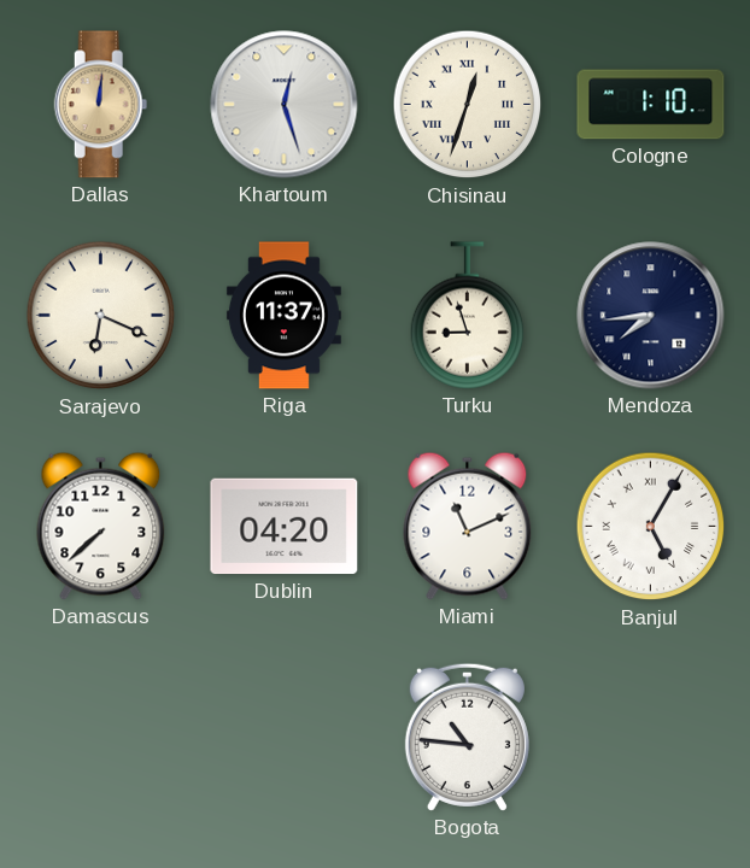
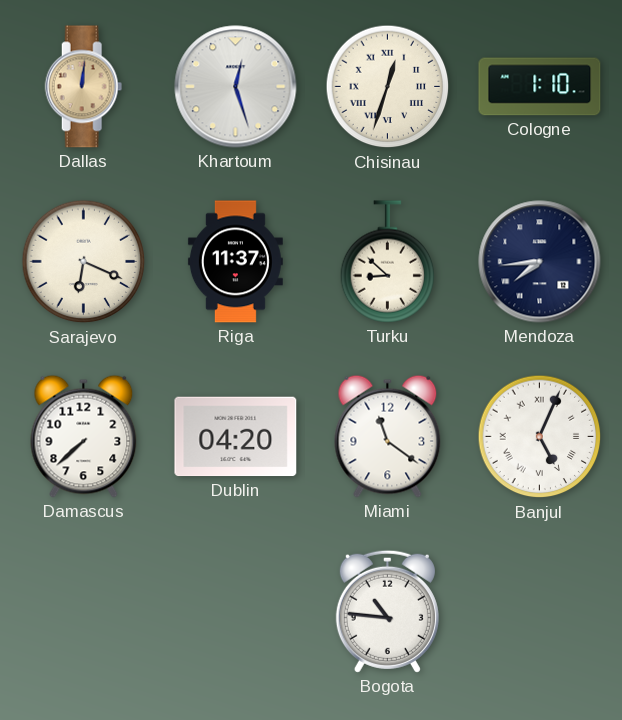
Turku: 8:57 -> 8:52
Miami: 11:11 -> 11:21
Banjul: 5:05 -> 5:04
